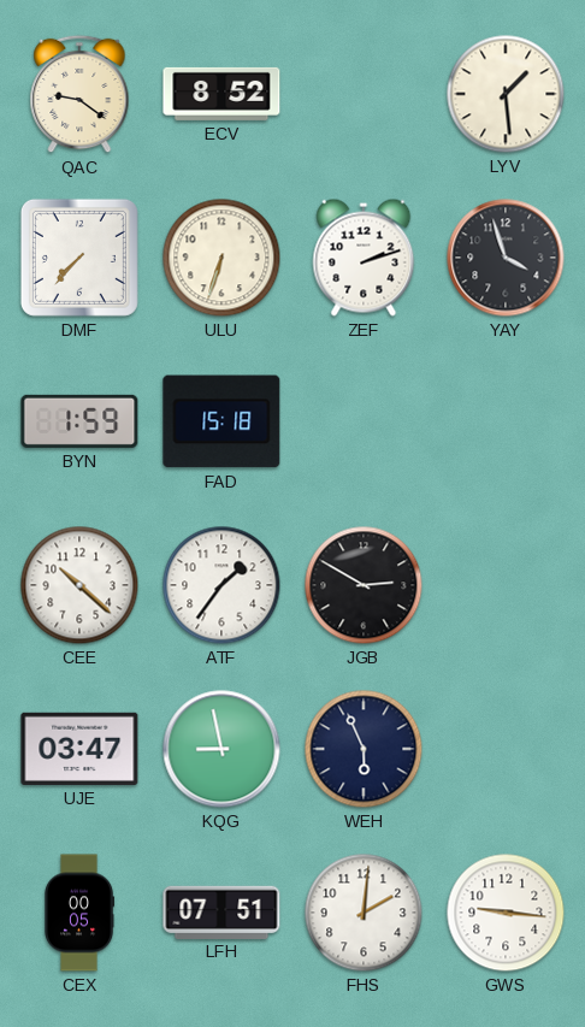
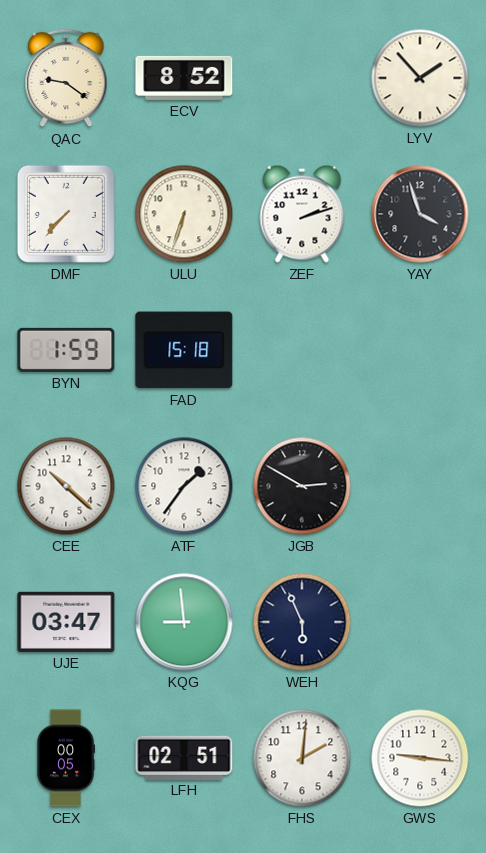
LYV: 1:29 -> 1:53
KQG: 8:58 -> 8:59
LFH: 07:51 -> 02:51
